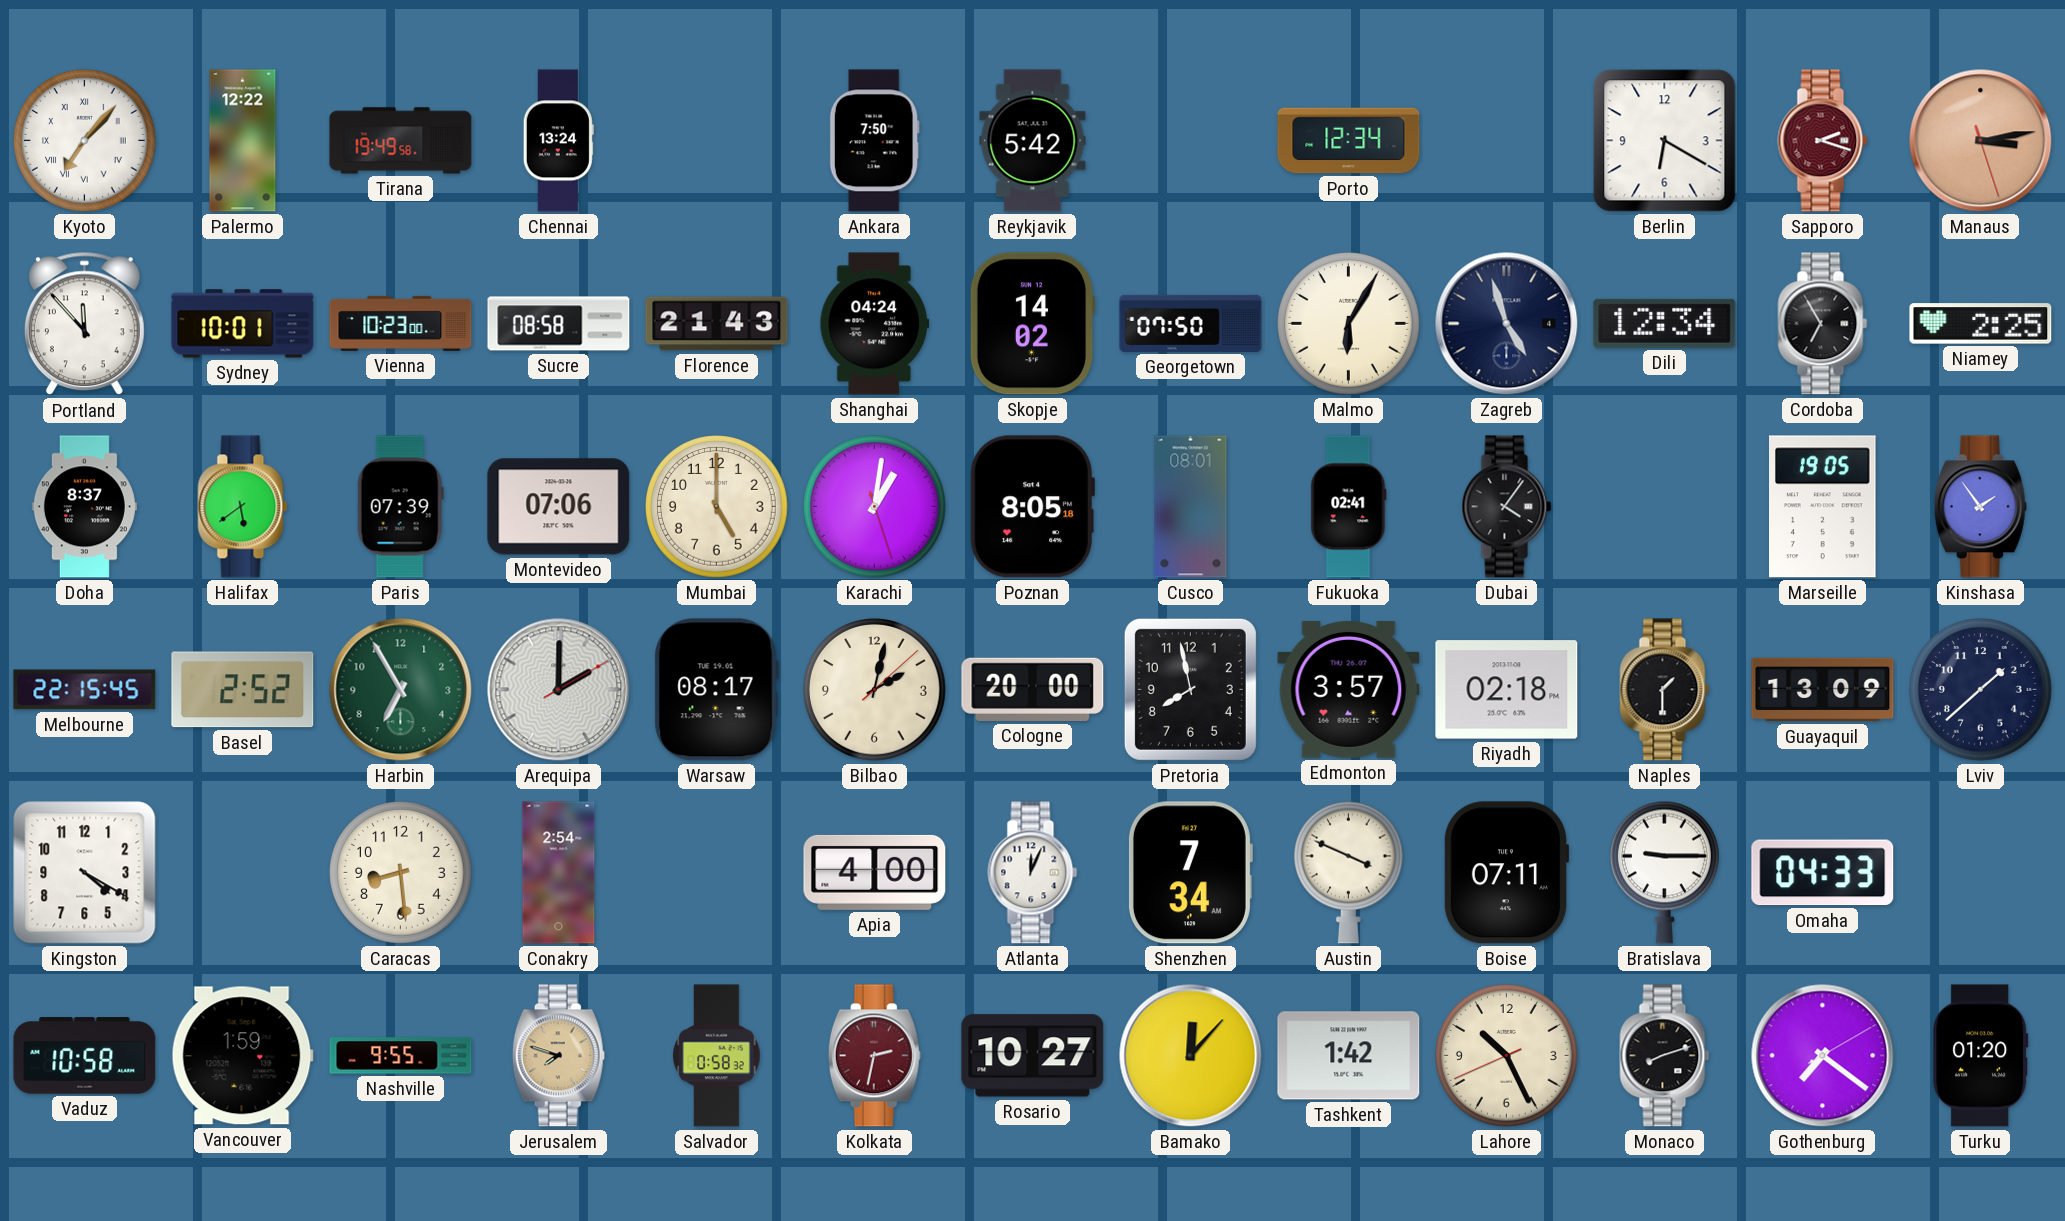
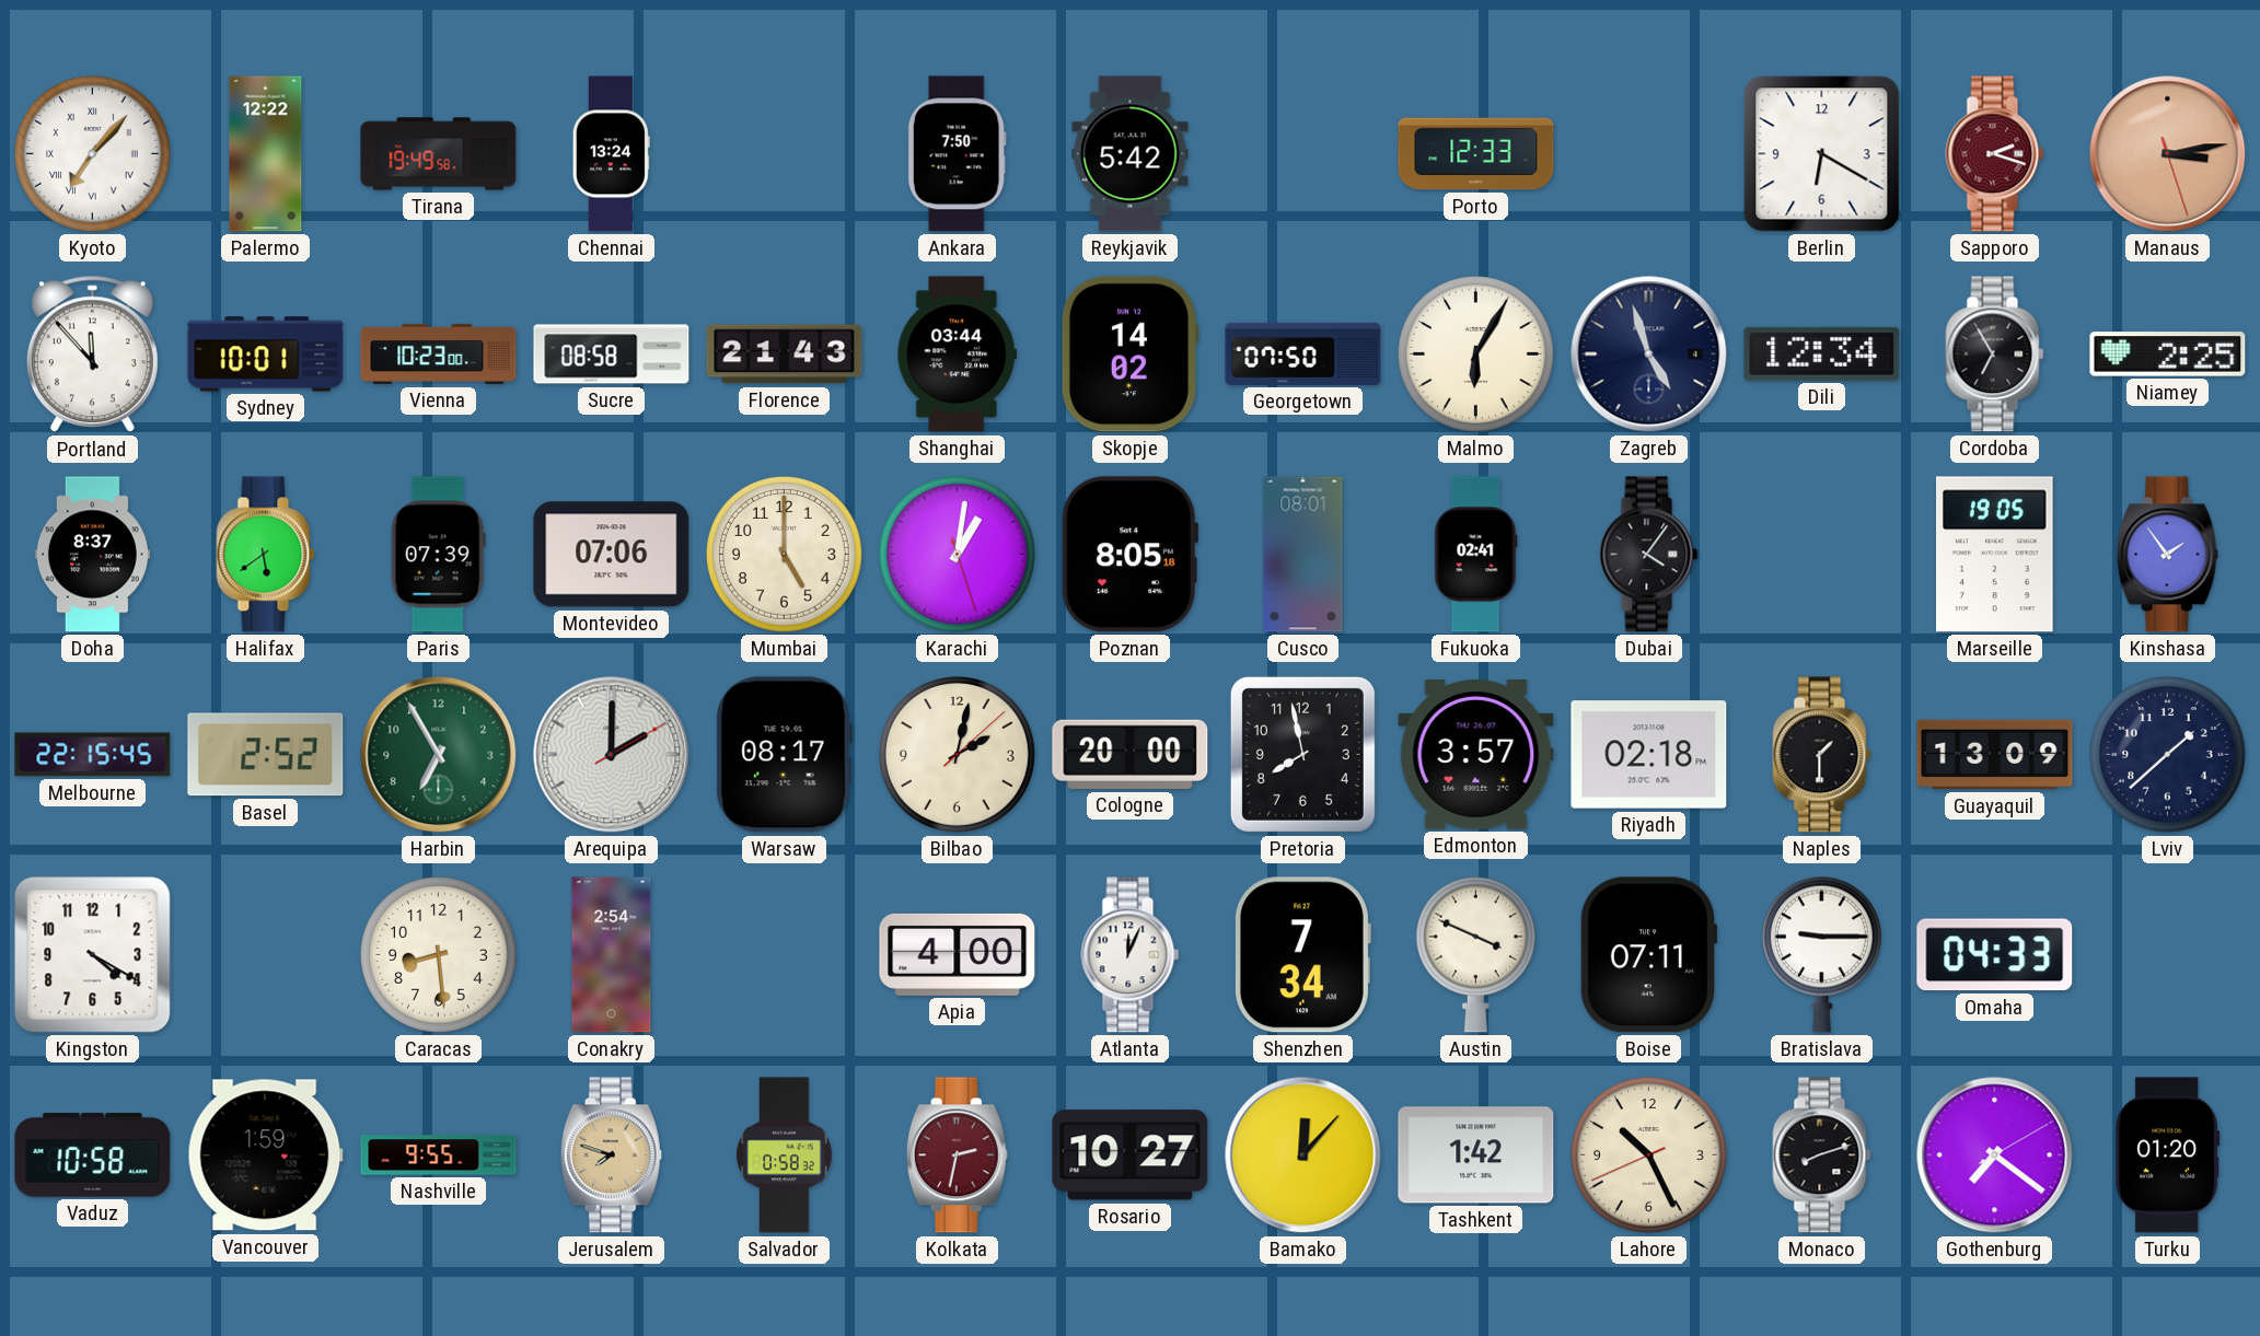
Porto: 12:34 -> 12:33
Shanghai: 04:24 -> 03:44
